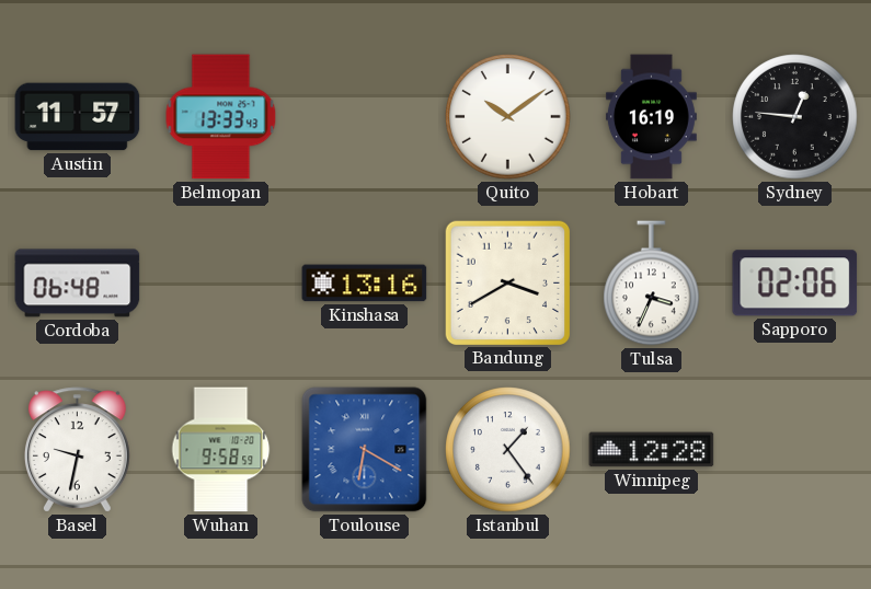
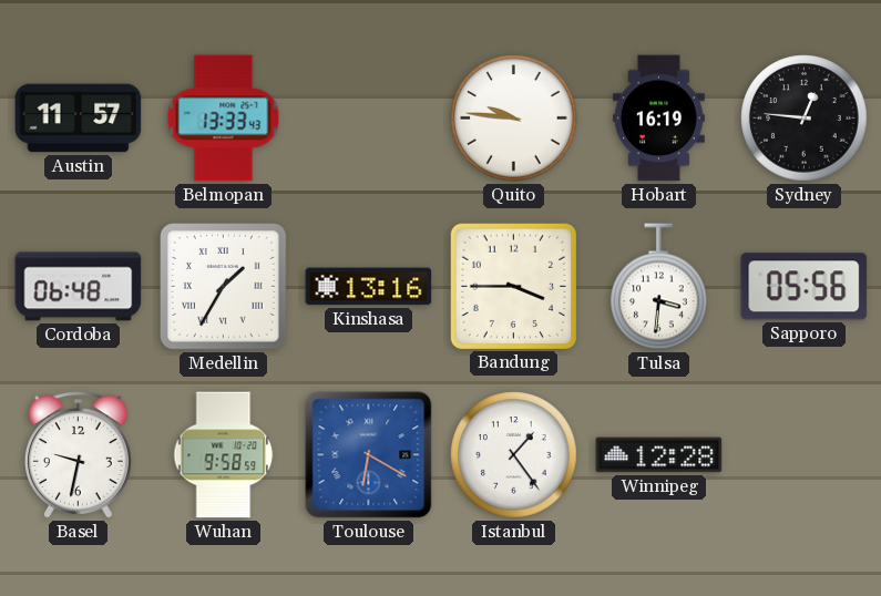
Quito: 10:09 -> 9:46
Medellin: none -> 1:35
Bandung: 3:40 -> 3:45
Tulsa: 3:34 -> 3:31
Sapporo: 02:06 -> 05:56
